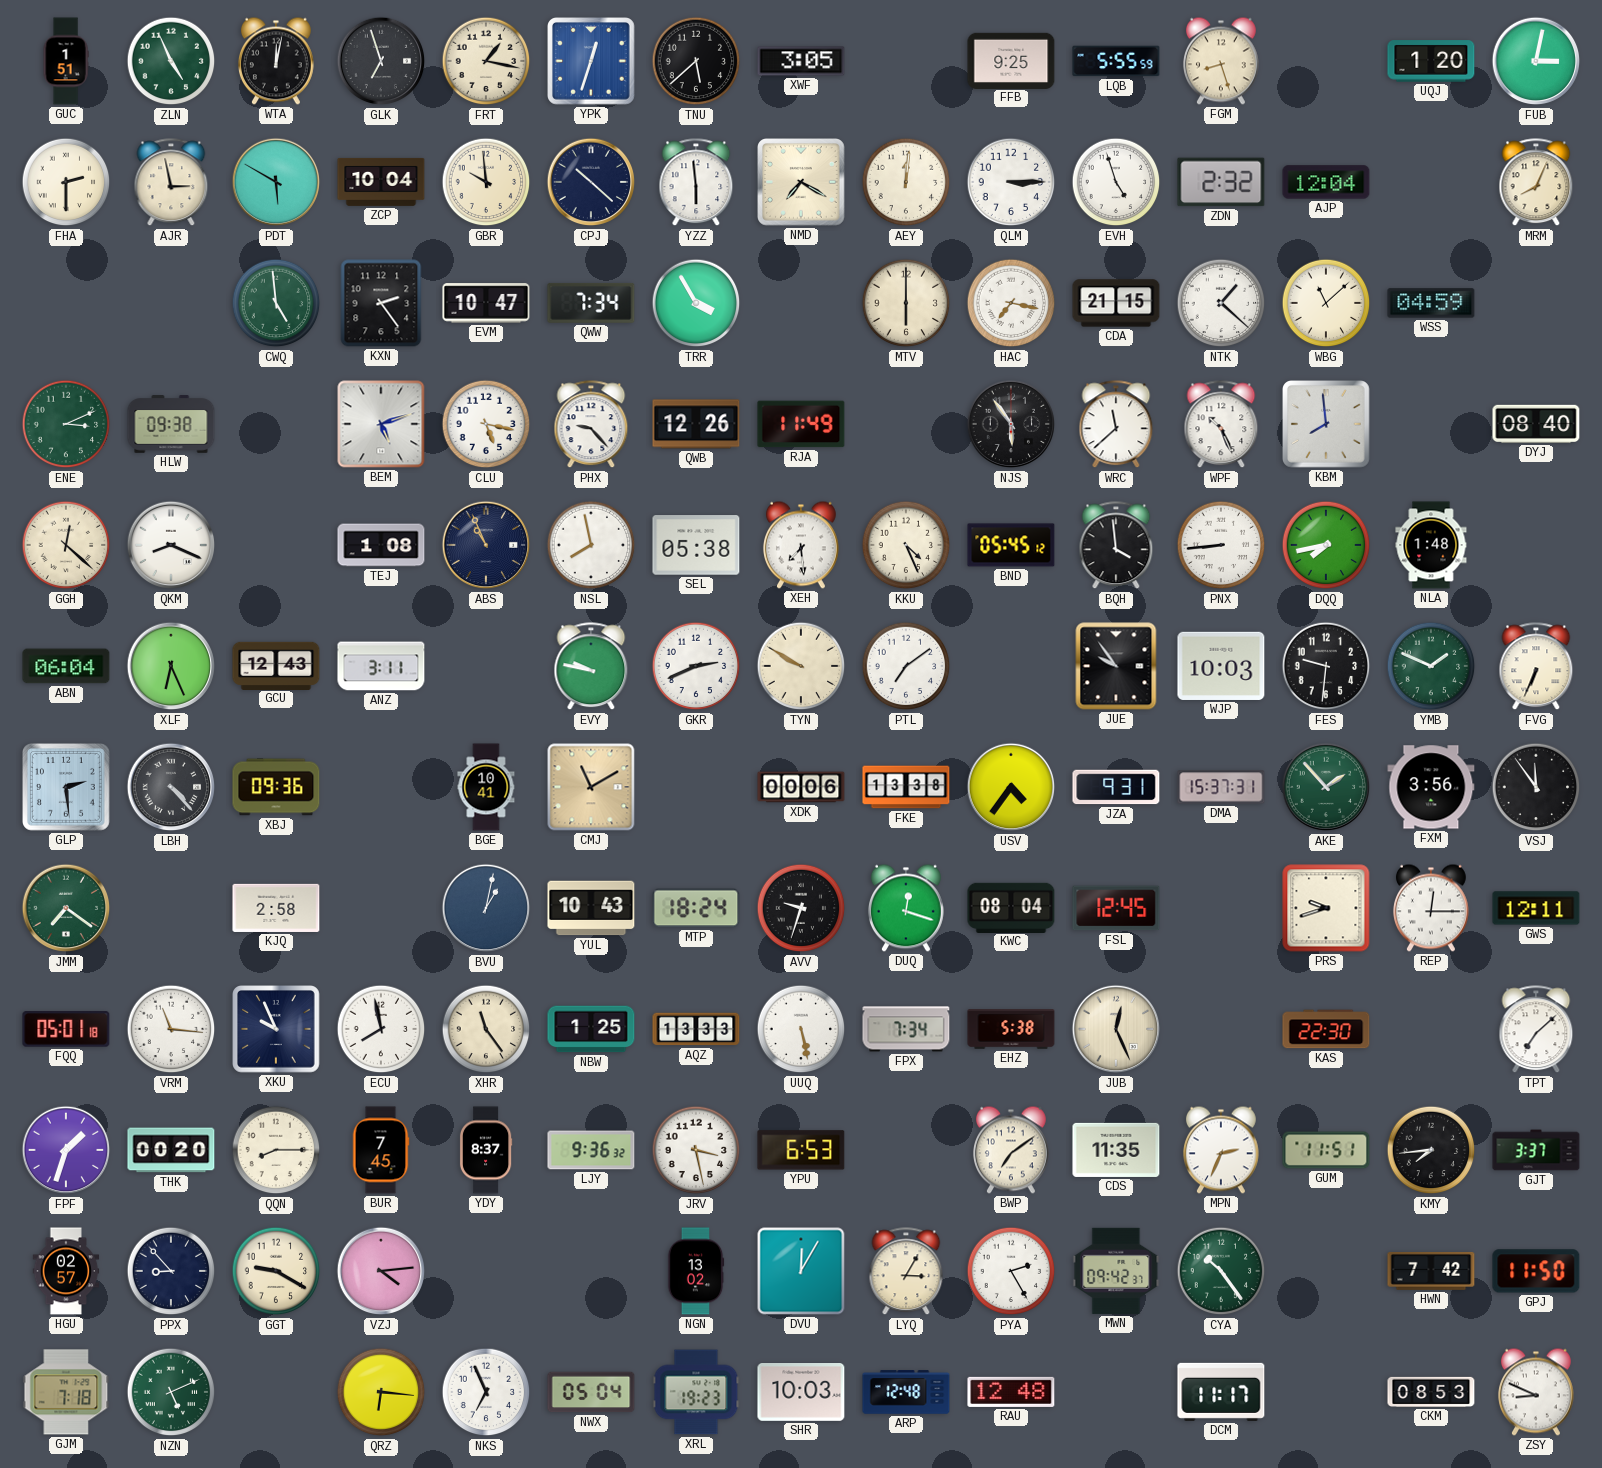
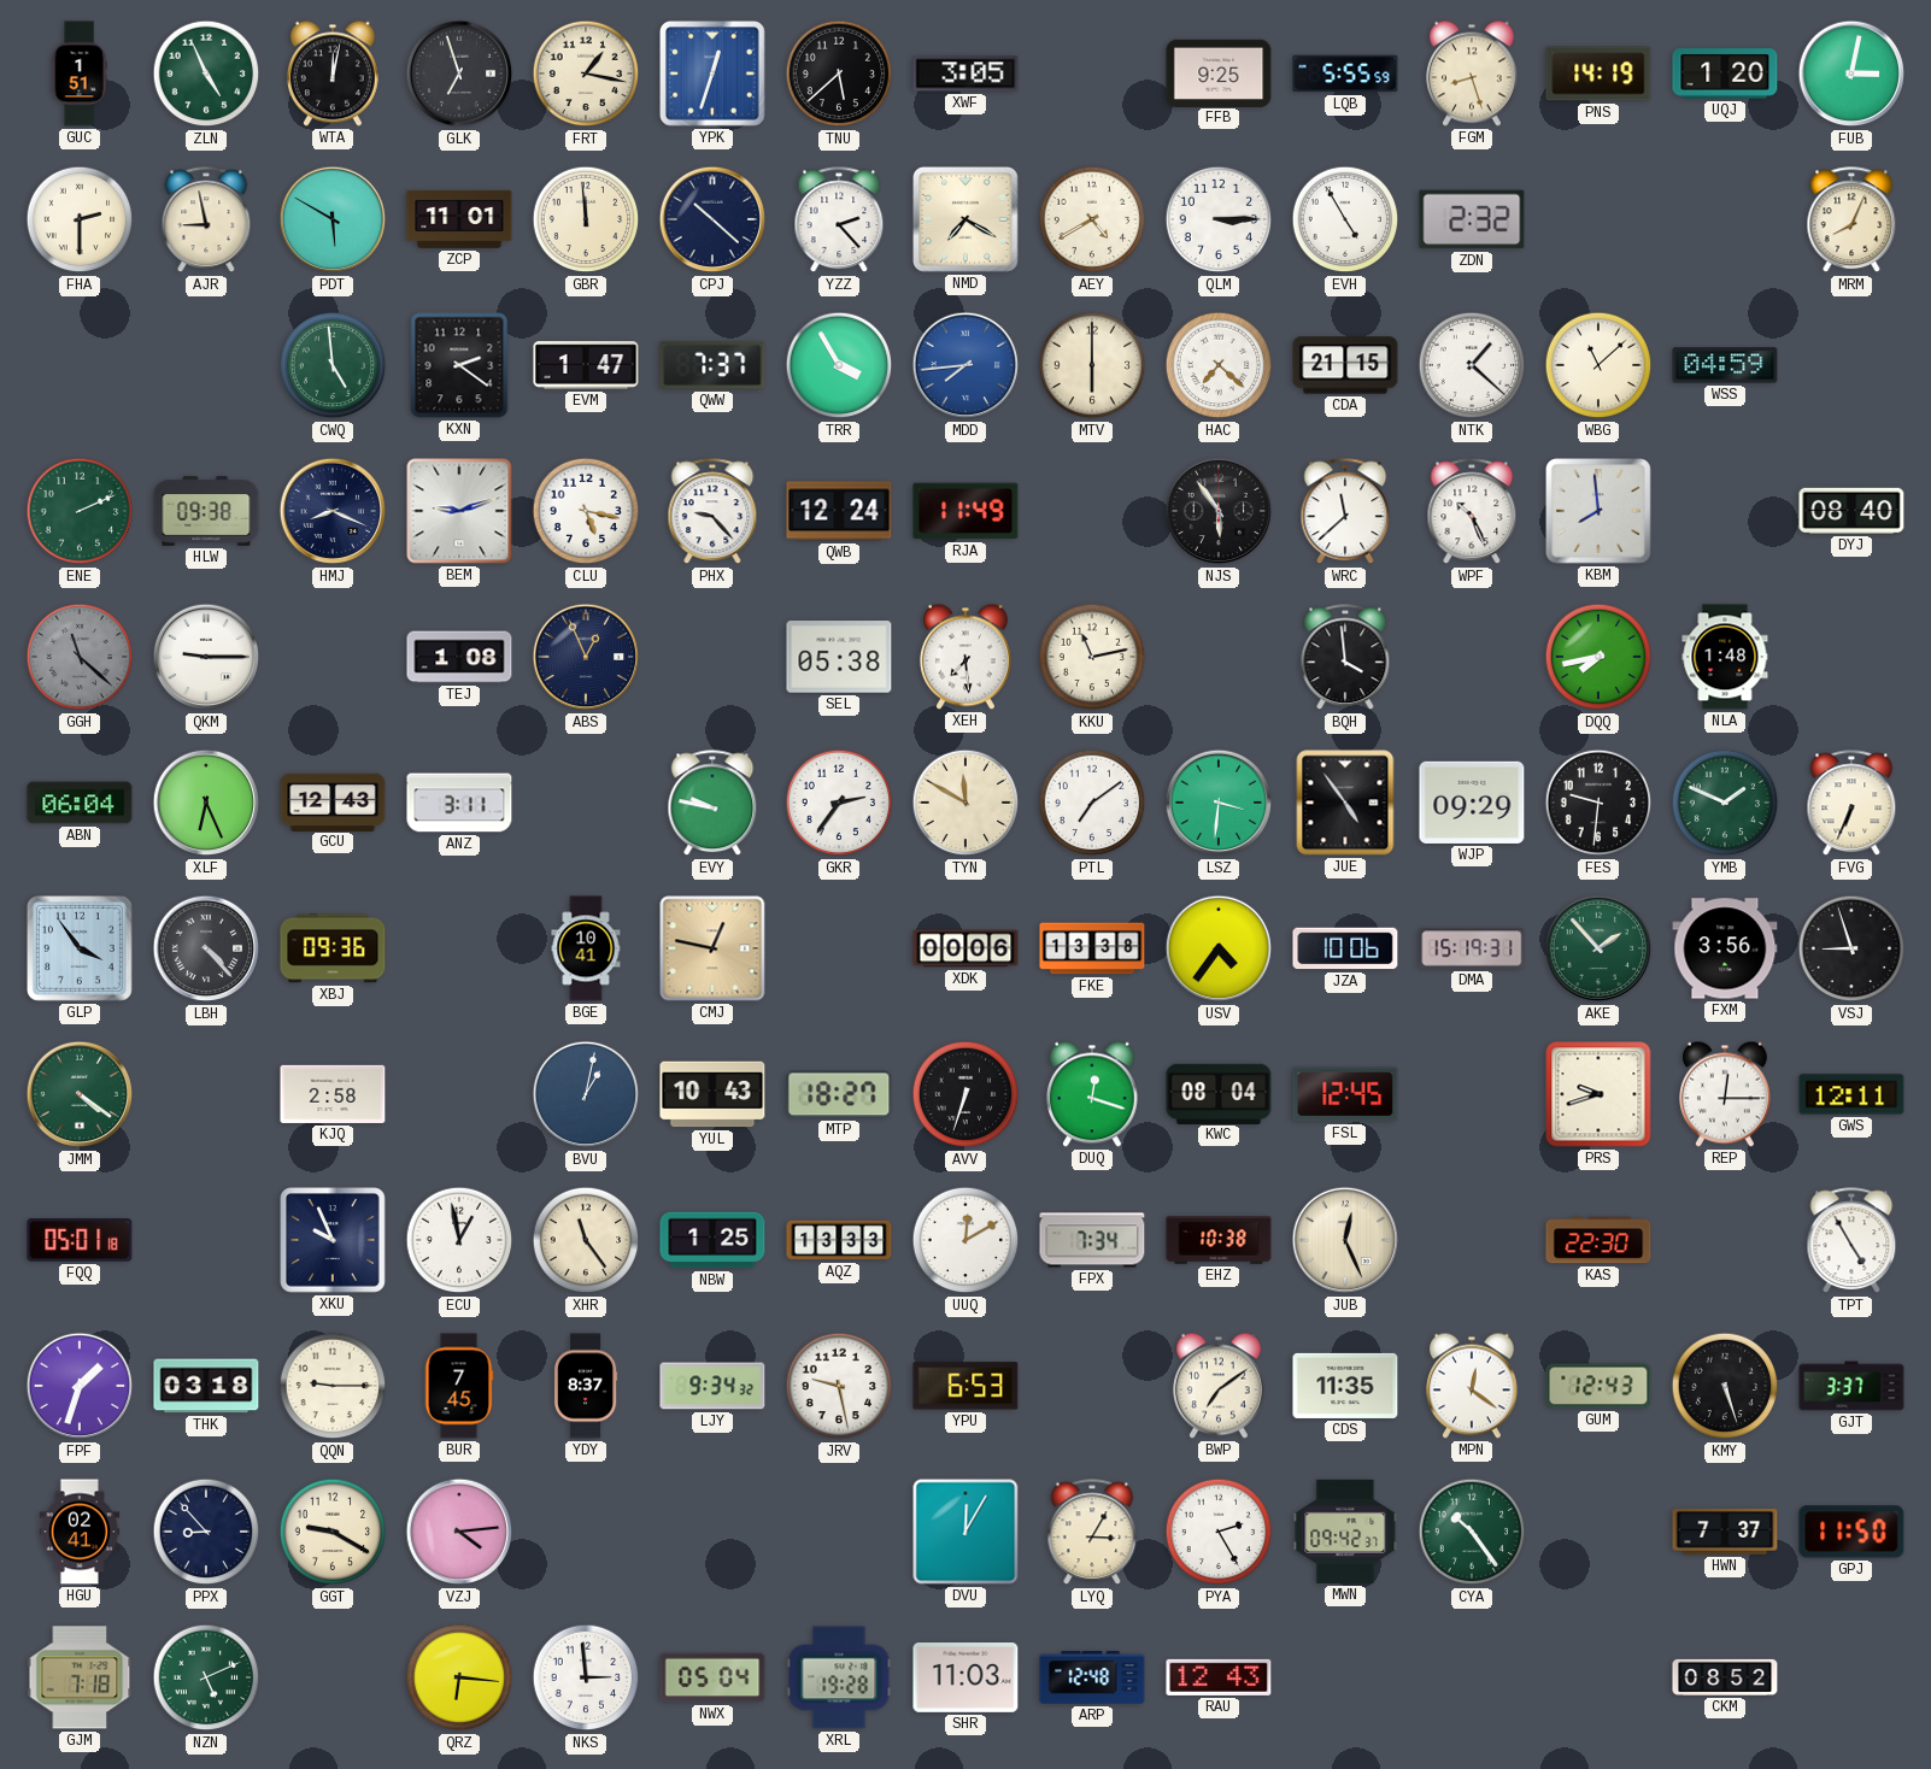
PNS: none -> 14:19
AJR: 2:58 -> 8:58
ZCP: 10:04 -> 11:01
GBR: 9:59 -> 11:59
YZZ: 5:59 -> 2:23
AEY: 12:01 -> 4:40
EVH: 4:57 -> 4:55
AJP: 12:04 -> none
KXN: 2:24 -> 2:21
EVM: 10:47 -> 1:47
QWW: 7:34 -> 7:37
MDD: none -> 7:44
HAC: 7:17 -> 7:22
ENE: 3:11 -> 2:11
HMJ: none -> 8:19
BEM: 5:12 -> 9:12
QWB: 12:26 -> 12:24
GGH: 12:22 -> 11:22
GGH dial: cream -> grey
QKM: 8:19 -> 9:15
ABS: 10:56 -> 12:56
NSL: 7:58 -> none
KKU: 4:26 -> 11:13
BND: 05:45 -> none
PNX: 8:44 -> none
GKR: 2:41 -> 2:36
TYN: 9:50 -> 11:50
LSZ: none -> 3:31
JUE: 9:54 -> 4:54
WJP: 10:03 -> 09:29
GLP: 2:29 -> 3:54
CMJ: 11:10 -> 12:47
JZA: 9:31 -> 10:06
DMA: 15:37 -> 15:19
VSJ: 11:54 -> 8:57
JMM: 7:21 -> 4:21
MTP: 18:24 -> 18:27
AVV: 9:33 -> 6:33
VRM: 11:16 -> none
ECU: 7:58 -> 12:58
UUQ: 5:28 -> 12:10
EHZ: 5:38 -> 10:38
TPT: 7:08 -> 4:55
THK: 00:20 -> 03:18
QQN: 8:15 -> 9:15
LJY: 9:36 -> 9:34
JRV: 3:28 -> 9:28
MPN: 2:34 -> 12:21
GUM: 11:51 -> 12:43
KMY: 7:44 -> 5:27
HGU: 02:57 -> 02:41
NGN: 13:02 -> none
HWN: 7:42 -> 7:37
NKS: 6:56 -> 2:59
XRL: 19:23 -> 19:28
SHR: 10:03 -> 11:03
RAU: 12:48 -> 12:43
DCM: 11:17 -> none
CKM: 08:53 -> 08:52
ZSY: 8:49 -> none
